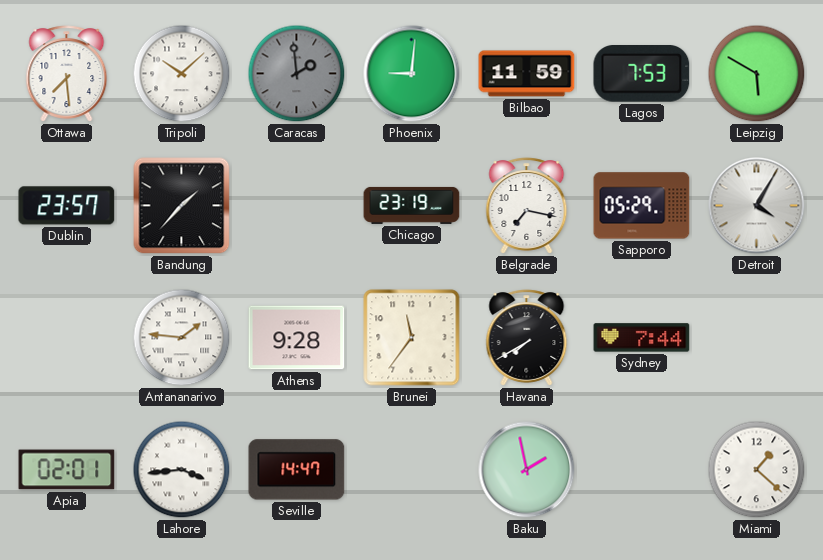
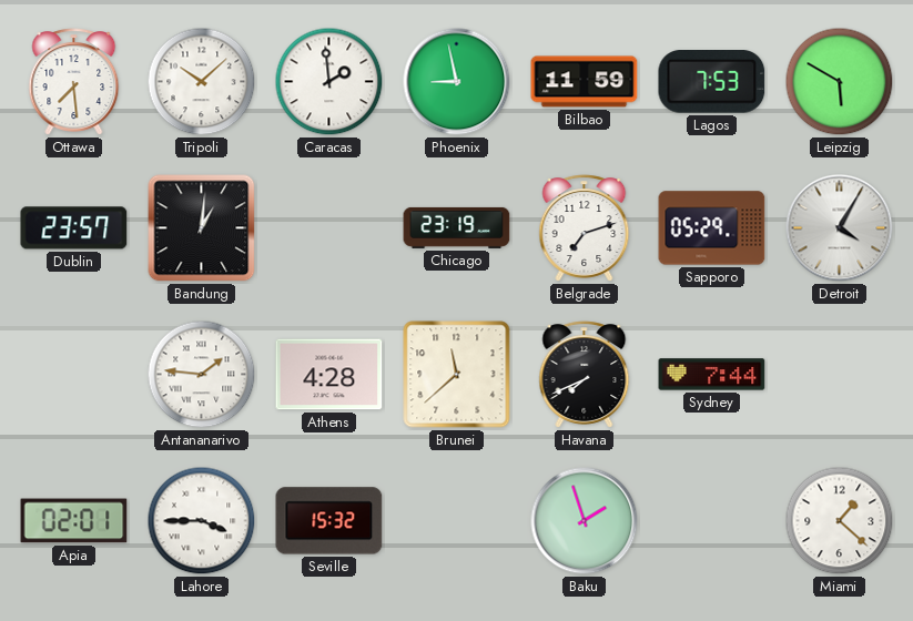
Caracas dial: grey -> white
Phoenix: 9:01 -> 8:58
Bandung: 1:37 -> 1:01
Belgrade: 7:17 -> 7:12
Athens: 9:28 -> 4:28
Brunei: 11:36 -> 11:38
Havana: 7:40 -> 7:41
Lahore: 3:44 -> 3:45
Seville: 14:47 -> 15:32
Baku: 1:58 -> 1:57
